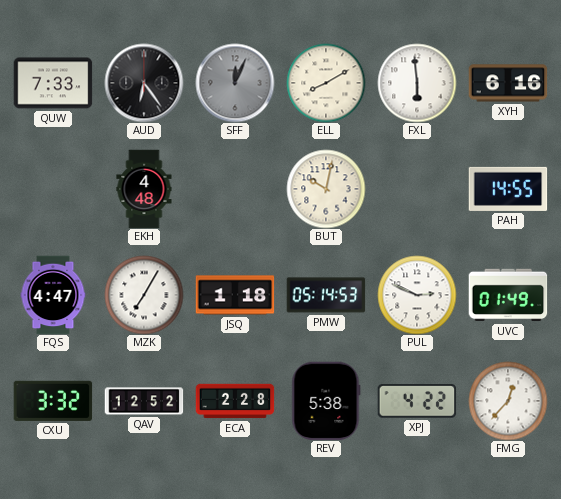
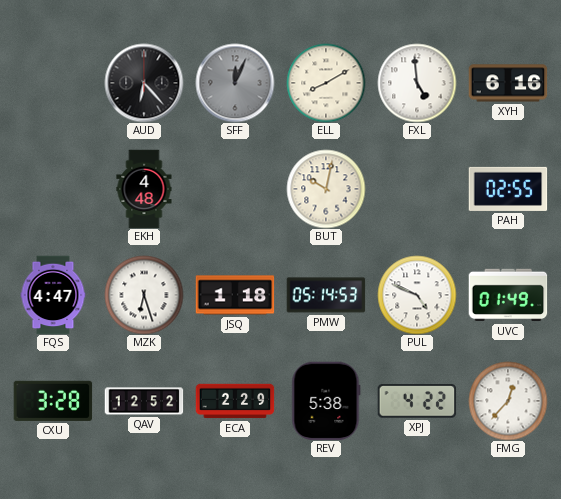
QUW: 7:33 -> none
AUD: 6:24 -> 6:23
FXL: 5:59 -> 4:59
PAH: 14:55 -> 02:55
MZK: 7:05 -> 6:27
PUL: 2:49 -> 4:49
CXU: 3:32 -> 3:28
ECA: 2:28 -> 2:29
